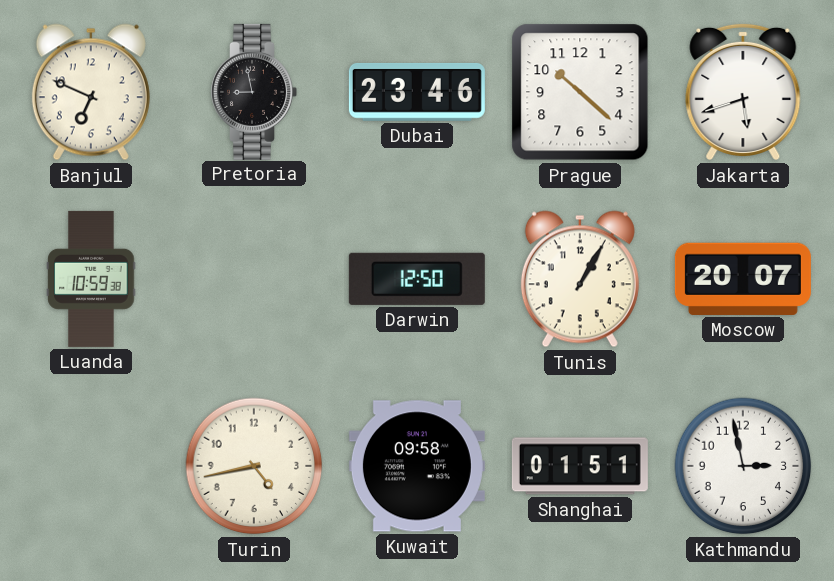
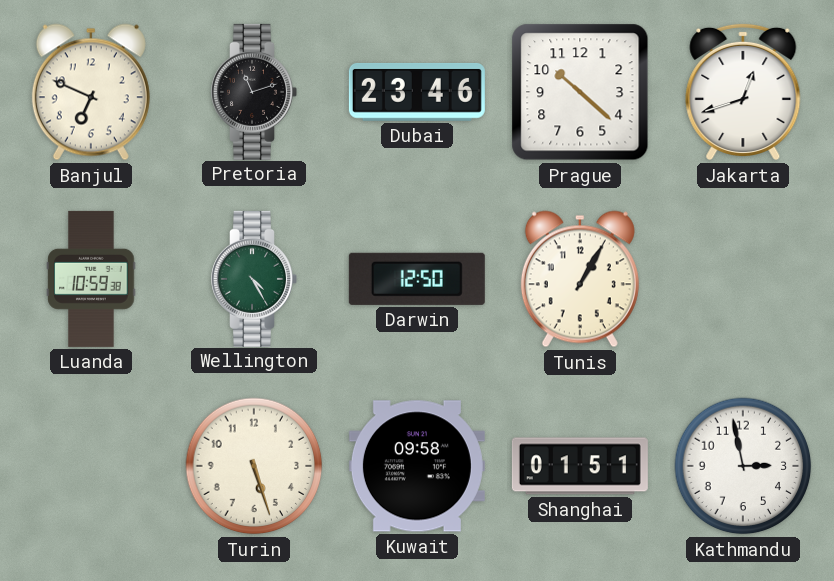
Pretoria: 8:58 -> 11:12
Jakarta: 5:42 -> 12:42
Wellington: none -> 4:25
Moscow: 20:07 -> none
Turin: 4:43 -> 5:27
